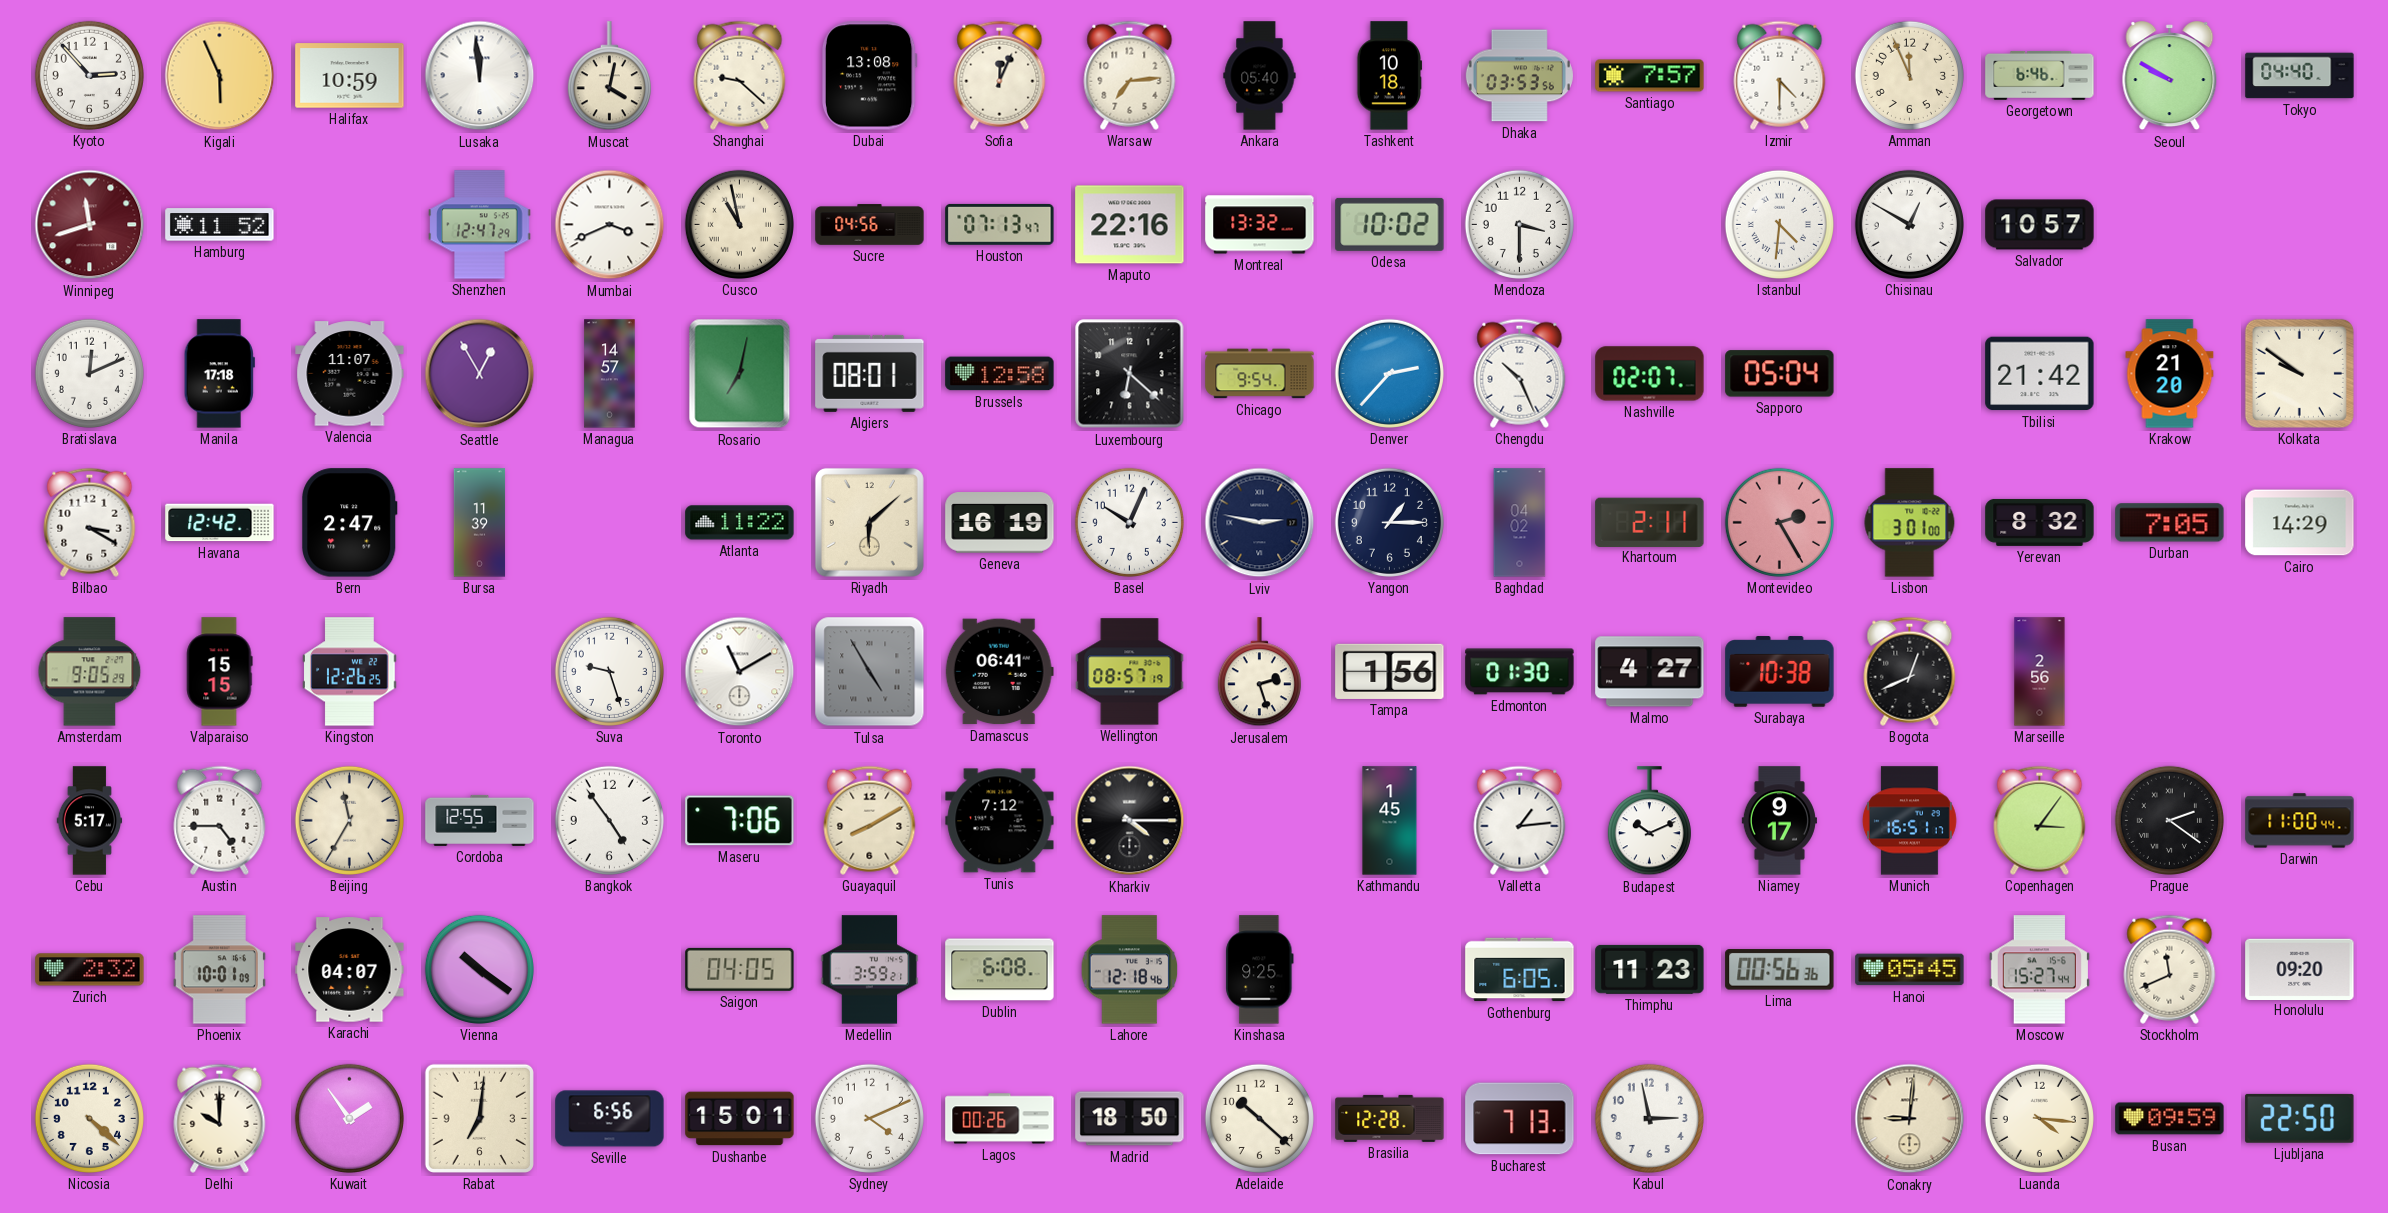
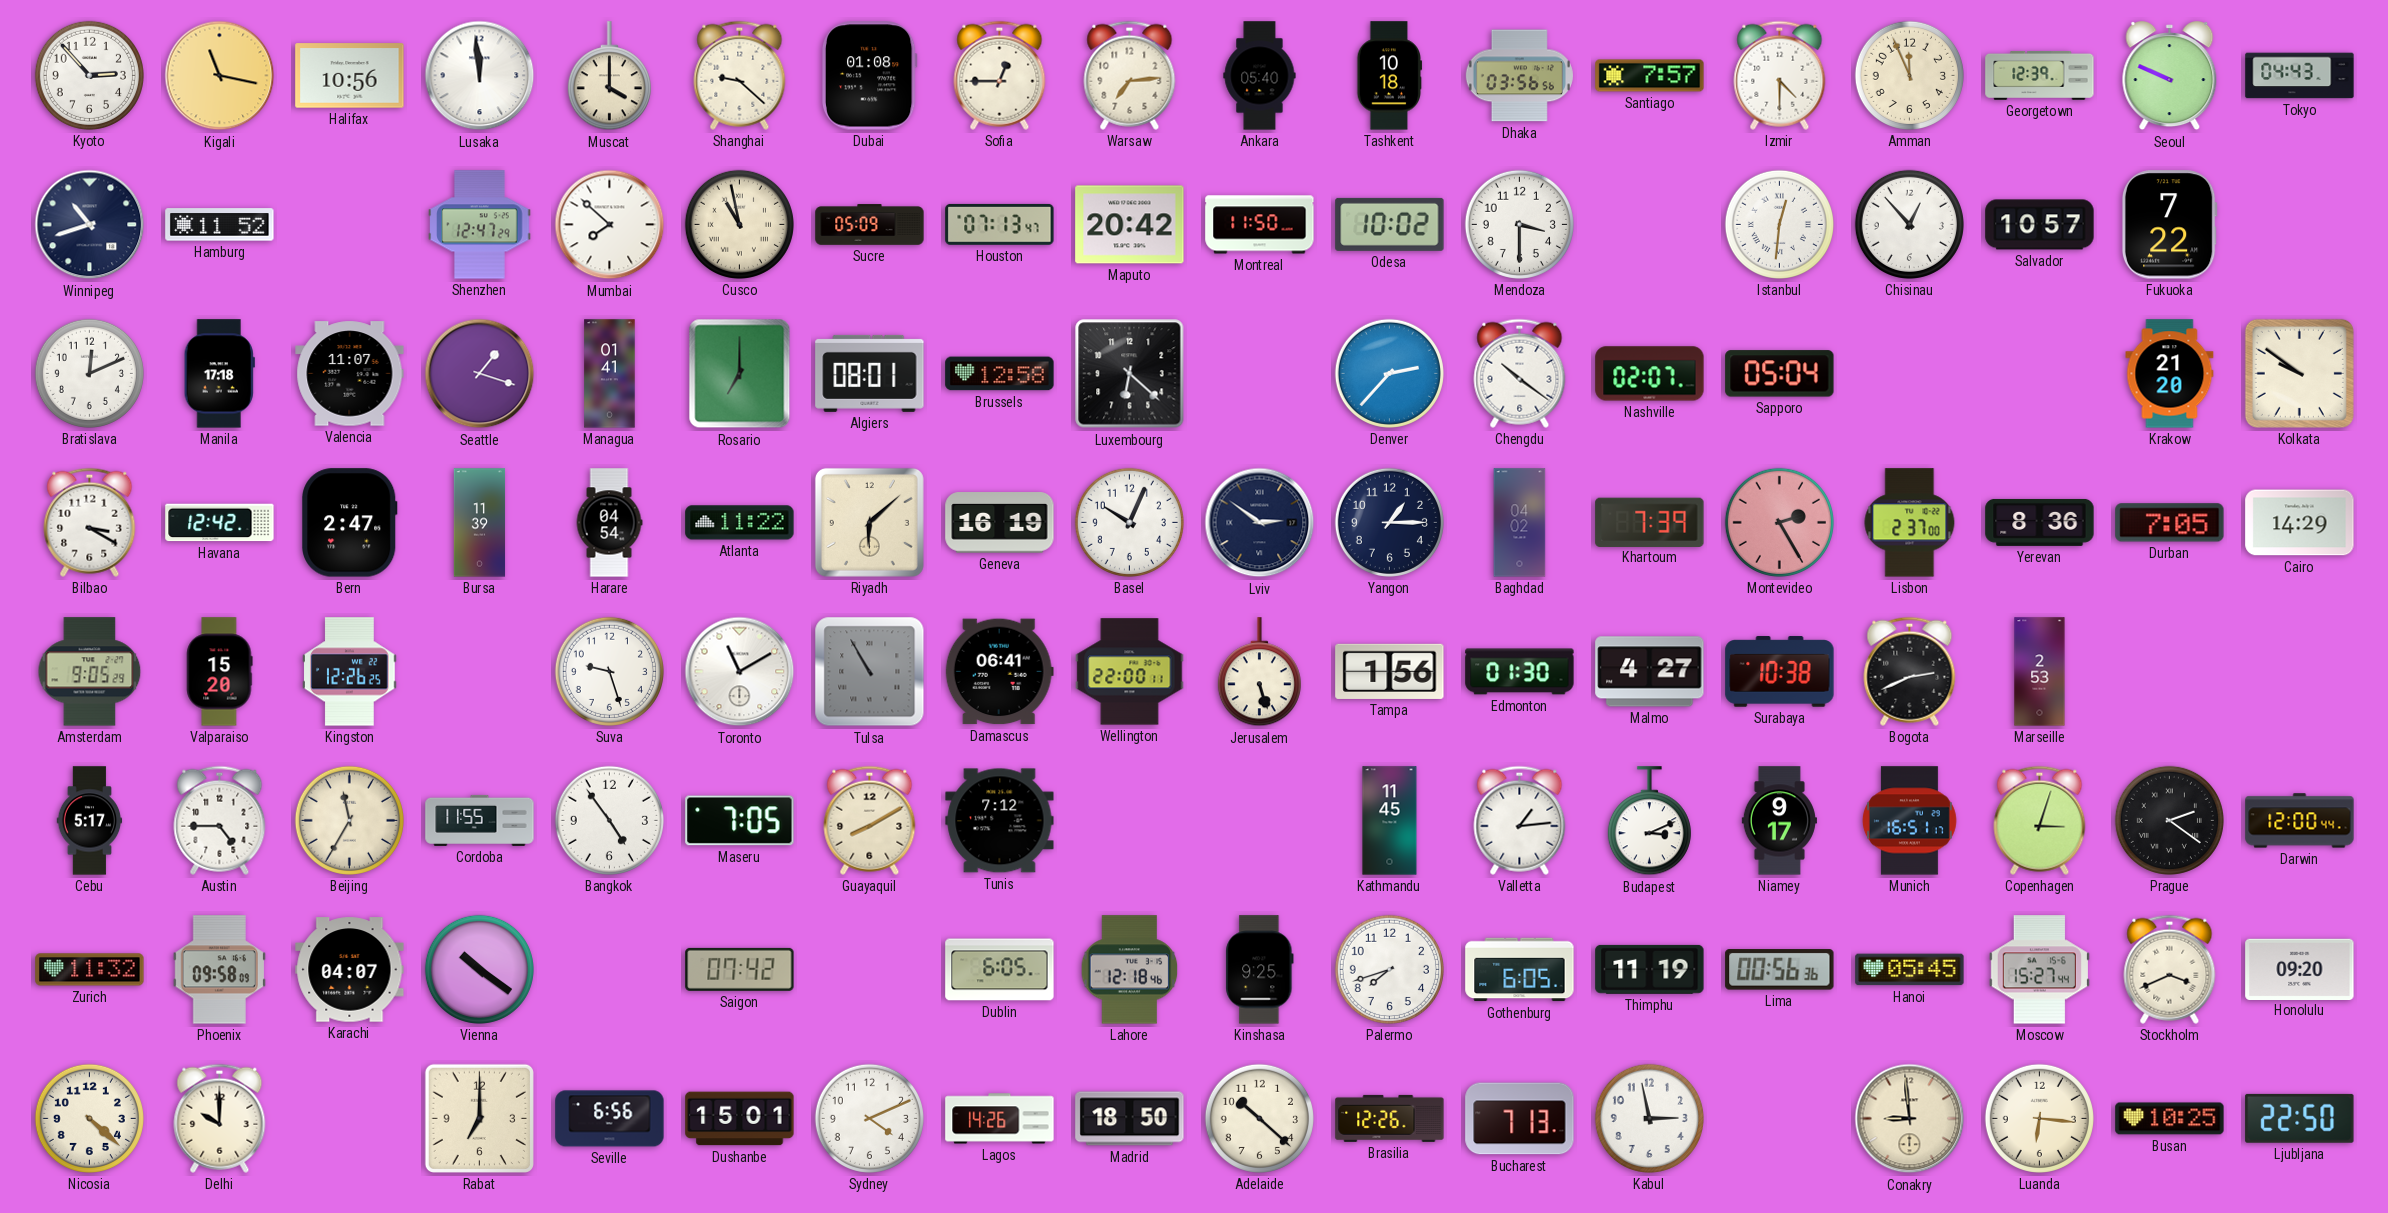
Kigali: 5:56 -> 11:17
Halifax: 10:59 -> 10:56
Muscat: 4:02 -> 4:00
Dubai: 13:08 -> 01:08
Sofia: 12:04 -> 12:45
Dhaka: 03:53 -> 03:56
Georgetown: 6:46 -> 12:39
Seoul: 9:50 -> 9:49
Tokyo: 04:40 -> 04:43
Winnipeg: 11:42 -> 10:42
Winnipeg dial: burgundy -> navy
Mumbai: 3:41 -> 7:52
Sucre: 04:56 -> 05:09
Maputo: 22:16 -> 20:42
Montreal: 13:32 -> 11:50
Istanbul: 4:31 -> 12:31
Chisinau: 12:50 -> 12:53
Fukuoka: none -> 7:22
Seattle: 12:55 -> 1:18
Managua: 14:57 -> 01:41
Rosario: 7:02 -> 7:00
Chicago: 9:54 -> none
Chengdu: 10:26 -> 10:21
Tbilisi: 21:42 -> none
Harare: none -> 04:54
Lviv: 2:47 -> 2:51
Khartoum: 2:11 -> 7:39
Lisbon: 3:01 -> 2:37
Yerevan: 8:32 -> 8:36
Valparaiso: 15:15 -> 15:20
Tulsa: 4:55 -> 10:55
Wellington: 08:57 -> 22:00
Jerusalem: 2:27 -> 5:27
Bogota: 12:41 -> 2:41
Marseille: 2:56 -> 2:53
Cordoba: 12:55 -> 11:55
Maseru: 7:06 -> 7:05
Kharkiv: 4:15 -> none
Kathmandu: 1:45 -> 11:45
Budapest: 10:11 -> 3:11
Copenhagen: 3:06 -> 3:03
Darwin: 11:00 -> 12:00
Zurich: 2:32 -> 11:32
Phoenix: 10:01 -> 09:58
Saigon: 04:05 -> 07:42
Medellin: 3:59 -> none
Dublin: 6:08 -> 6:05
Palermo: none -> 7:42
Thimphu: 11:23 -> 11:19
Stockholm: 11:41 -> 3:41
Kuwait: 1:54 -> none
Rabat: 7:01 -> 7:00
Lagos: 00:26 -> 14:26
Brasilia: 12:28 -> 12:26
Conakry: 9:01 -> 8:59
Luanda: 4:16 -> 6:16
Busan: 09:59 -> 10:25
